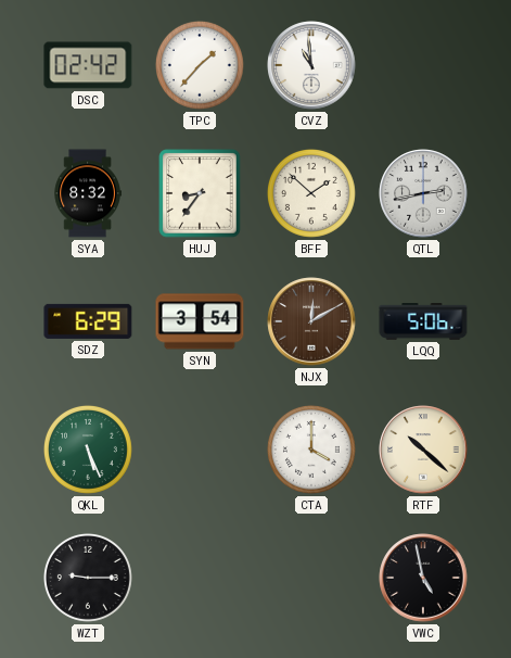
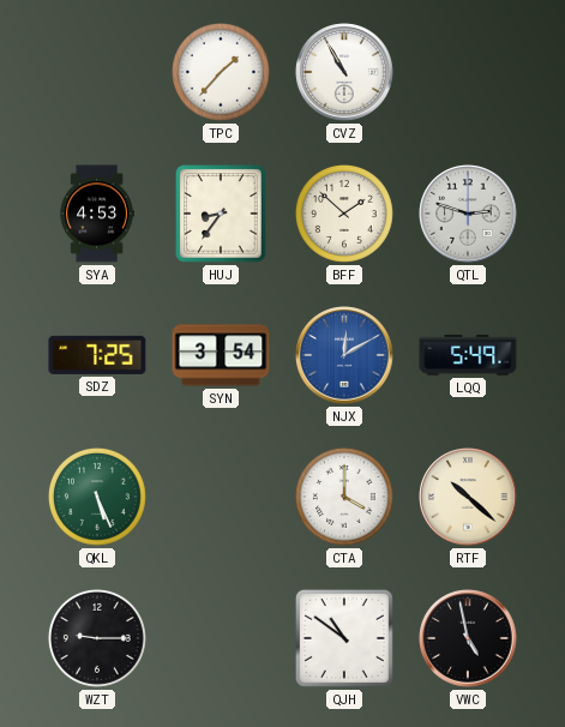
DSC: 02:42 -> none
CVZ: 10:59 -> 10:55
SYA: 8:32 -> 4:53
QTL: 2:43 -> 2:48
SDZ: 6:29 -> 7:25
NJX dial: brown -> blue
LQQ: 5:06 -> 5:49
QJH: none -> 10:51
